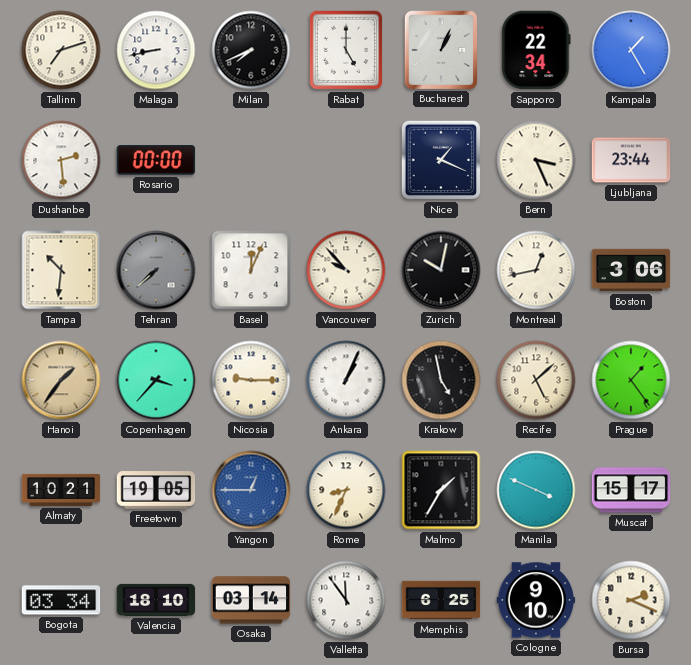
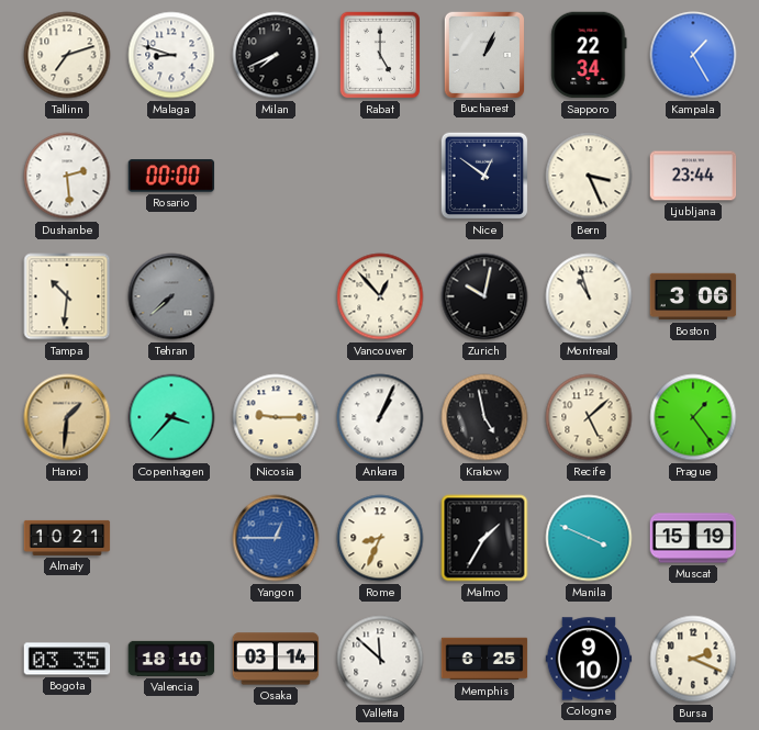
Malaga: 8:43 -> 8:48
Nice: 1:19 -> 12:51
Basel: 12:04 -> none
Vancouver: 9:53 -> 12:53
Montreal: 12:43 -> 10:57
Hanoi: 1:36 -> 1:31
Freetown: 19:05 -> none
Muscat: 15:17 -> 15:19
Bogota: 03:34 -> 03:35
Valletta: 11:54 -> 11:52
